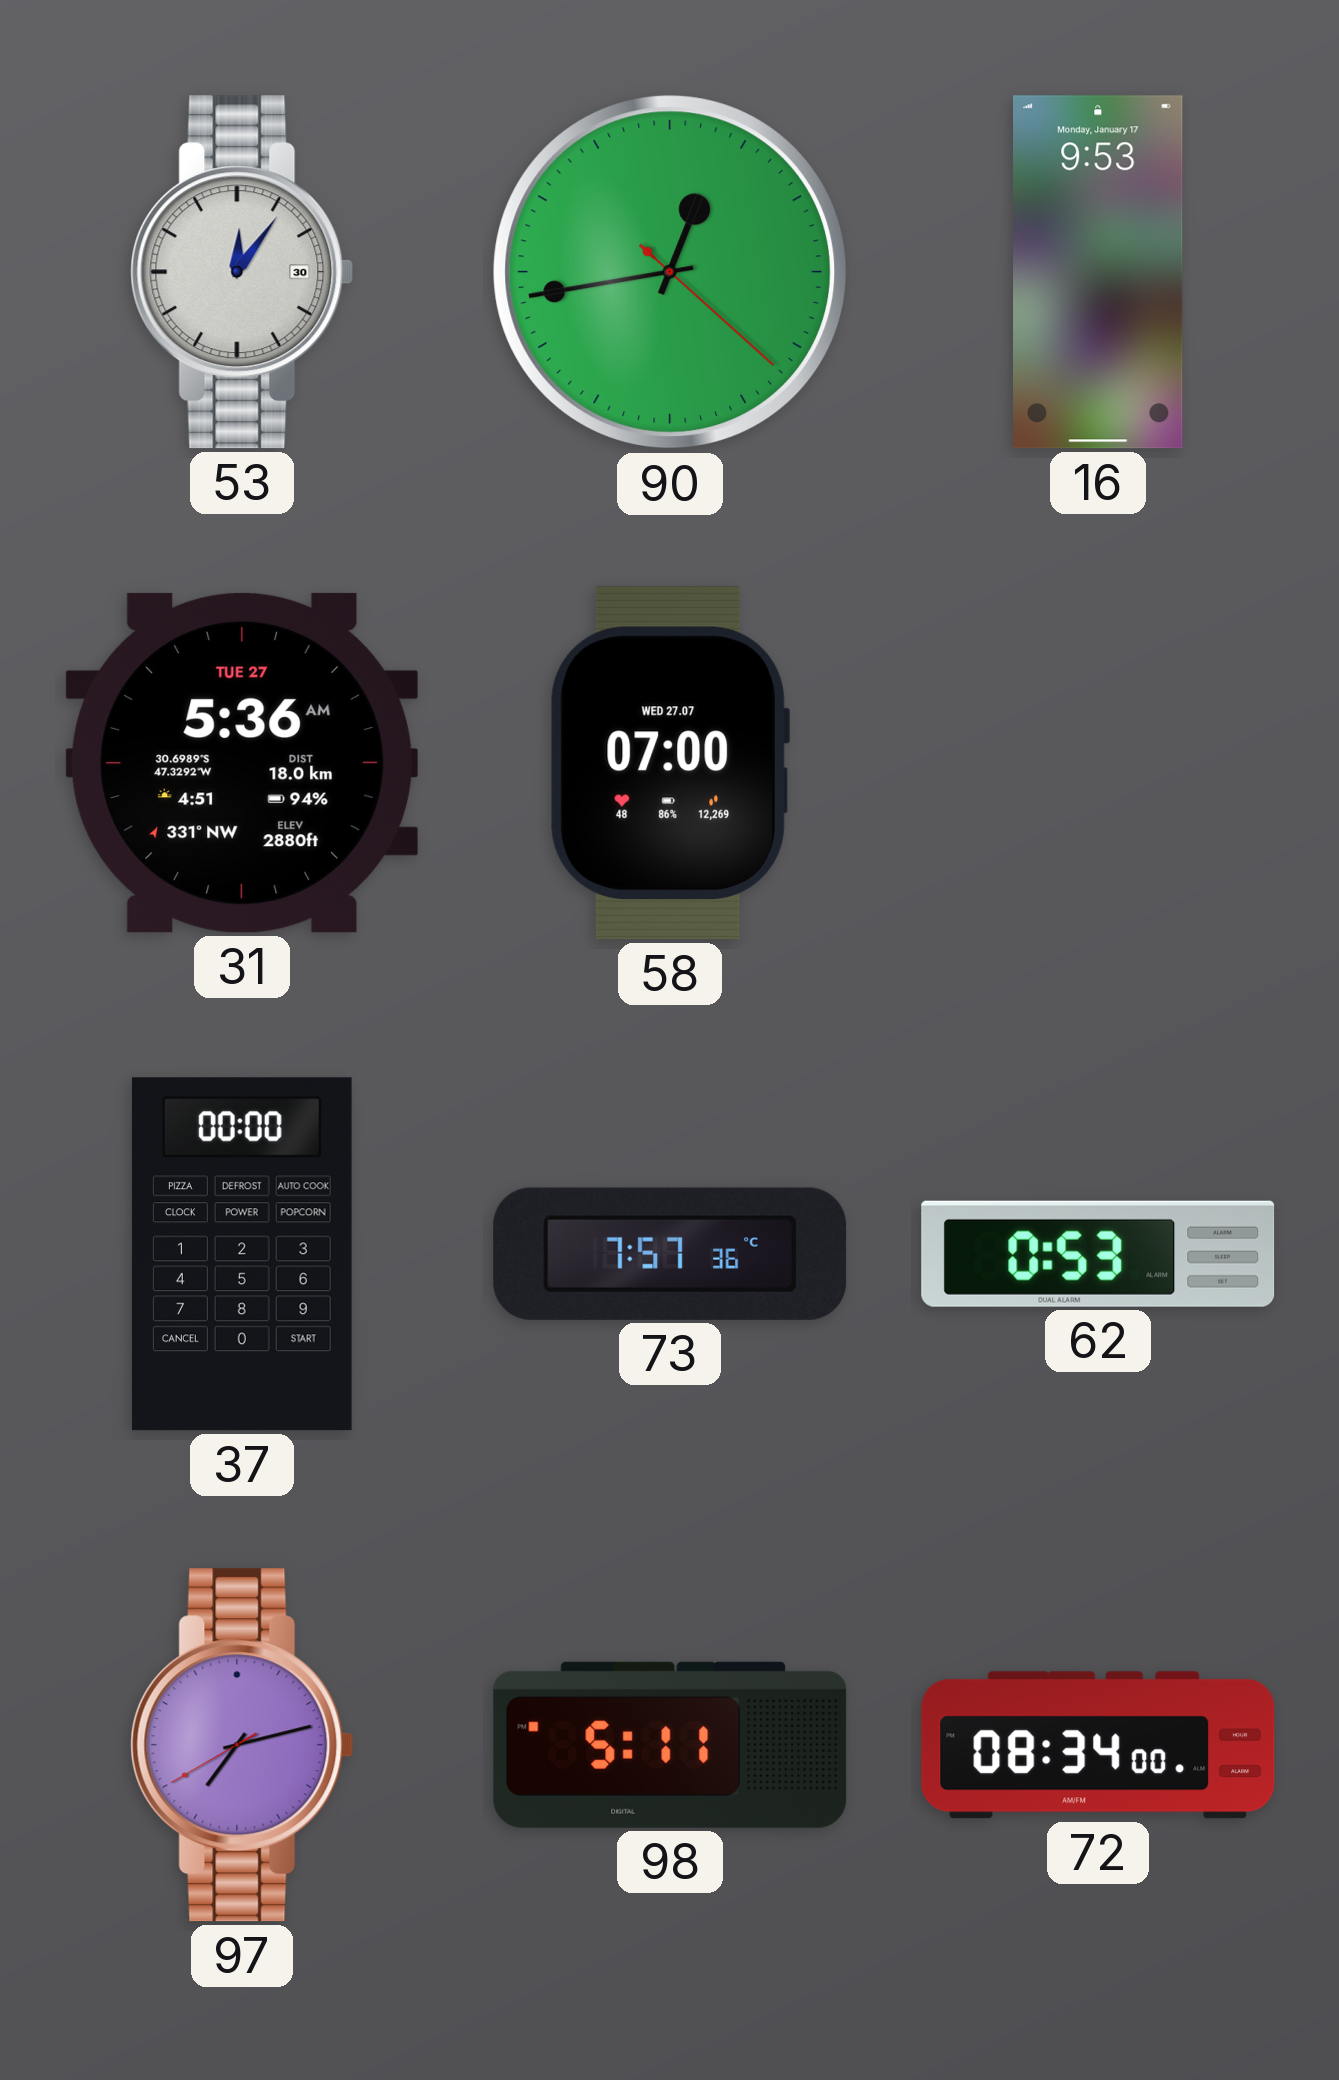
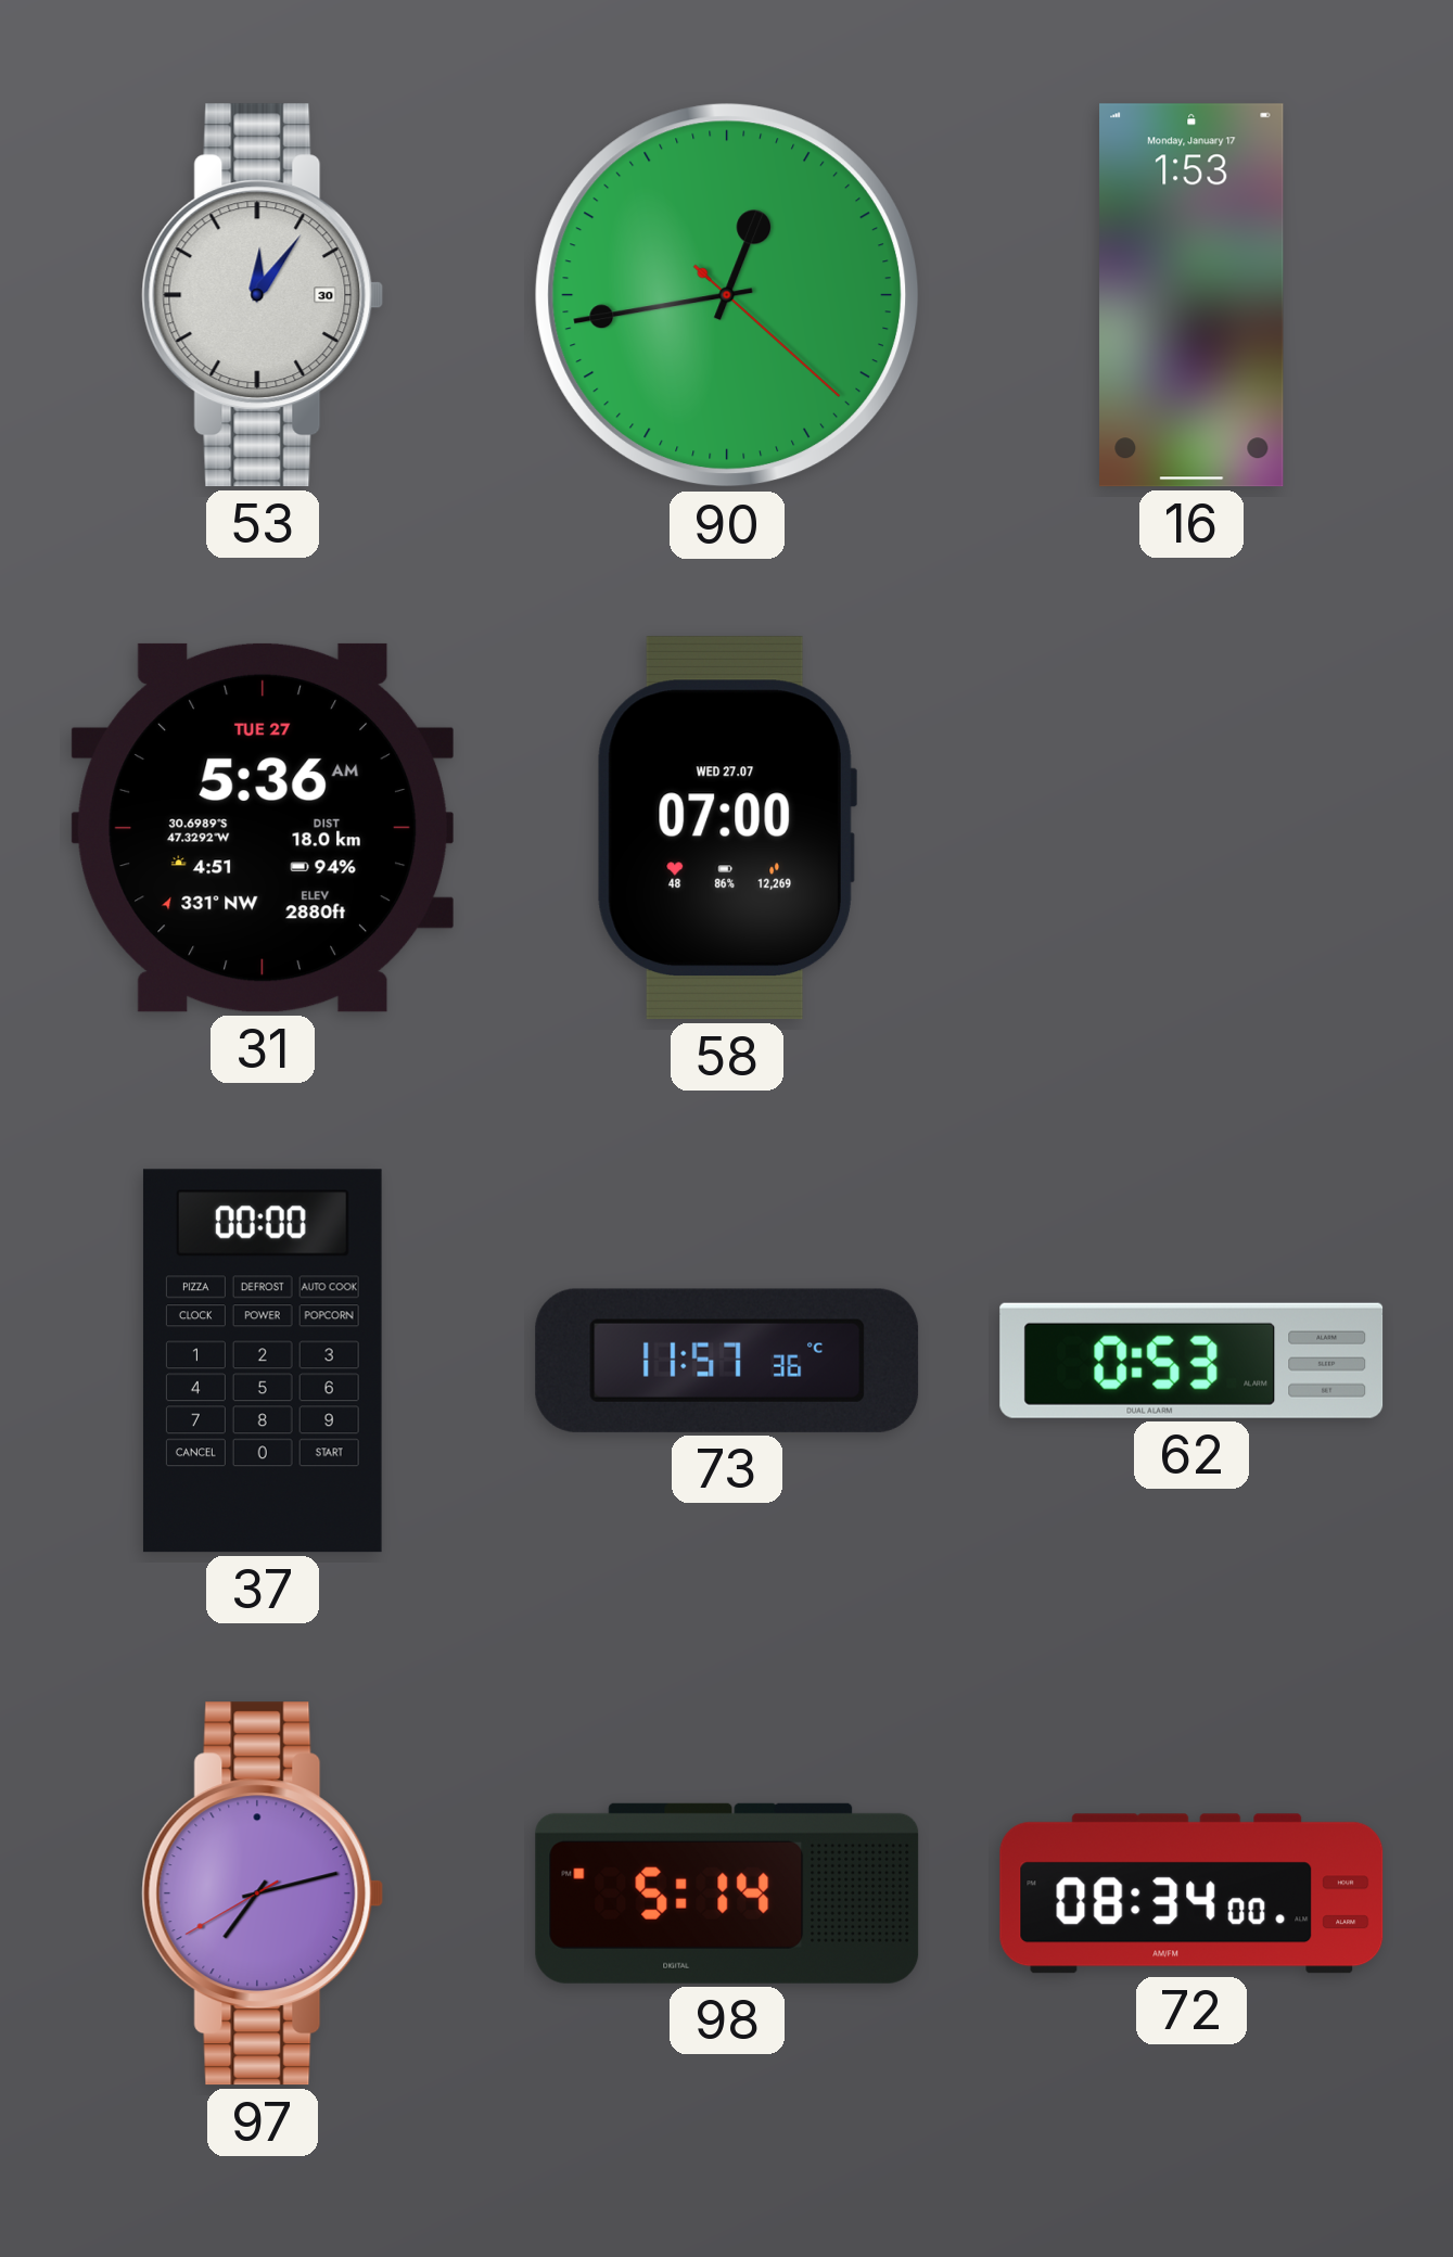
16: 9:53 -> 1:53
73: 7:57 -> 11:57
98: 5:11 -> 5:14
